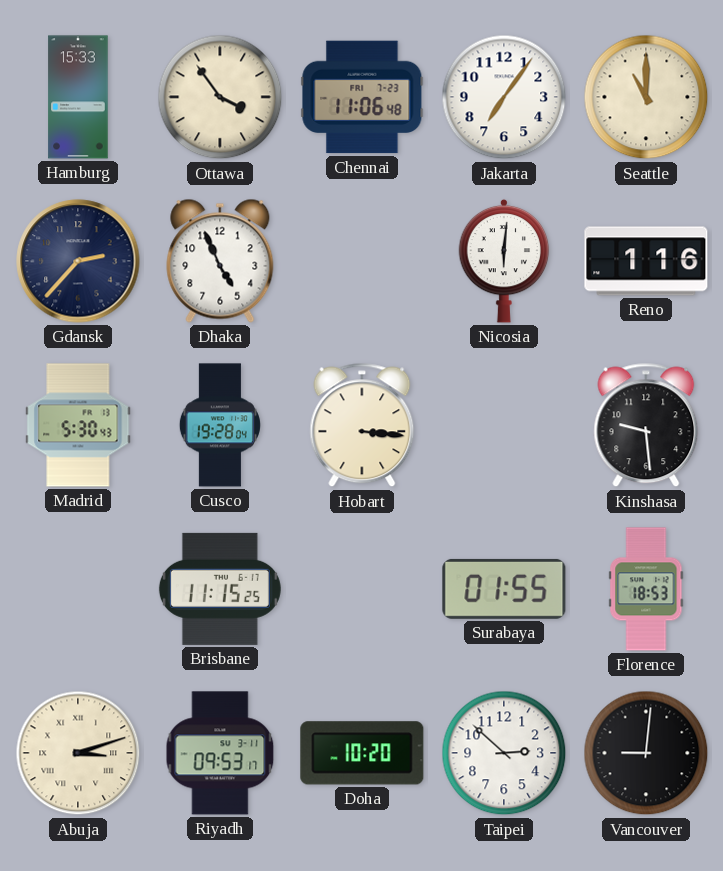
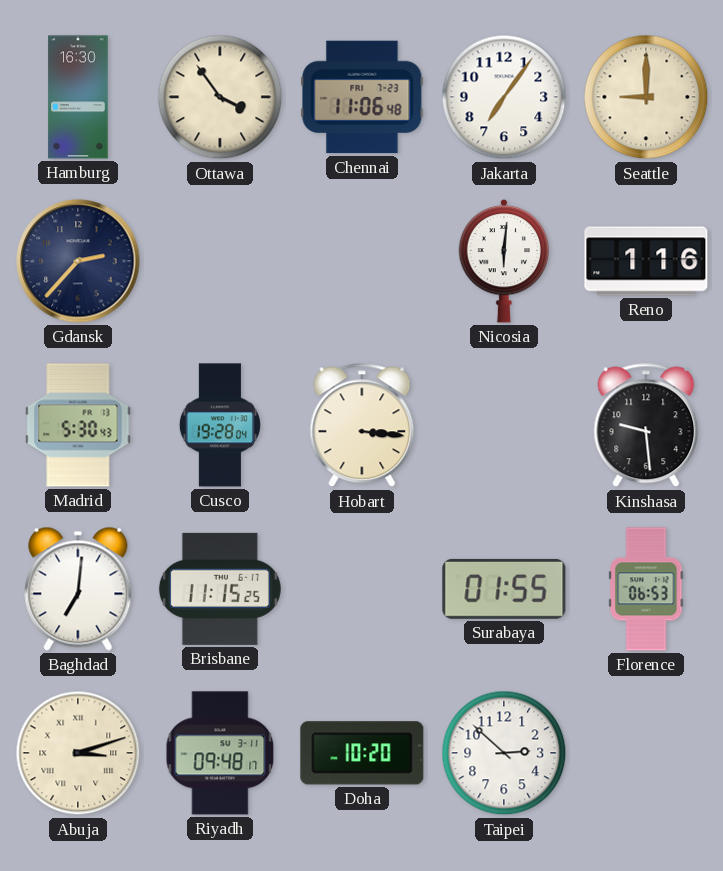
Hamburg: 15:33 -> 16:30
Seattle: 11:00 -> 9:00
Dhaka: 4:56 -> none
Baghdad: none -> 7:01
Florence: 18:53 -> 06:53
Riyadh: 09:53 -> 09:48
Vancouver: 9:01 -> none
